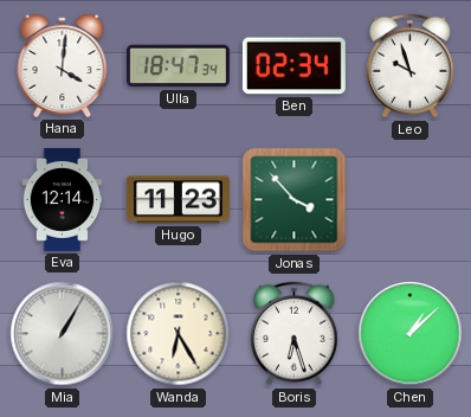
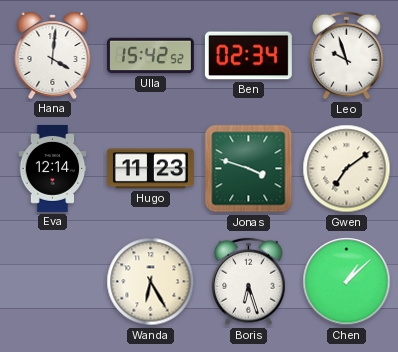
Ulla: 18:47 -> 15:42
Jonas: 3:53 -> 3:48
Gwen: none -> 7:09
Mia: 1:05 -> none
